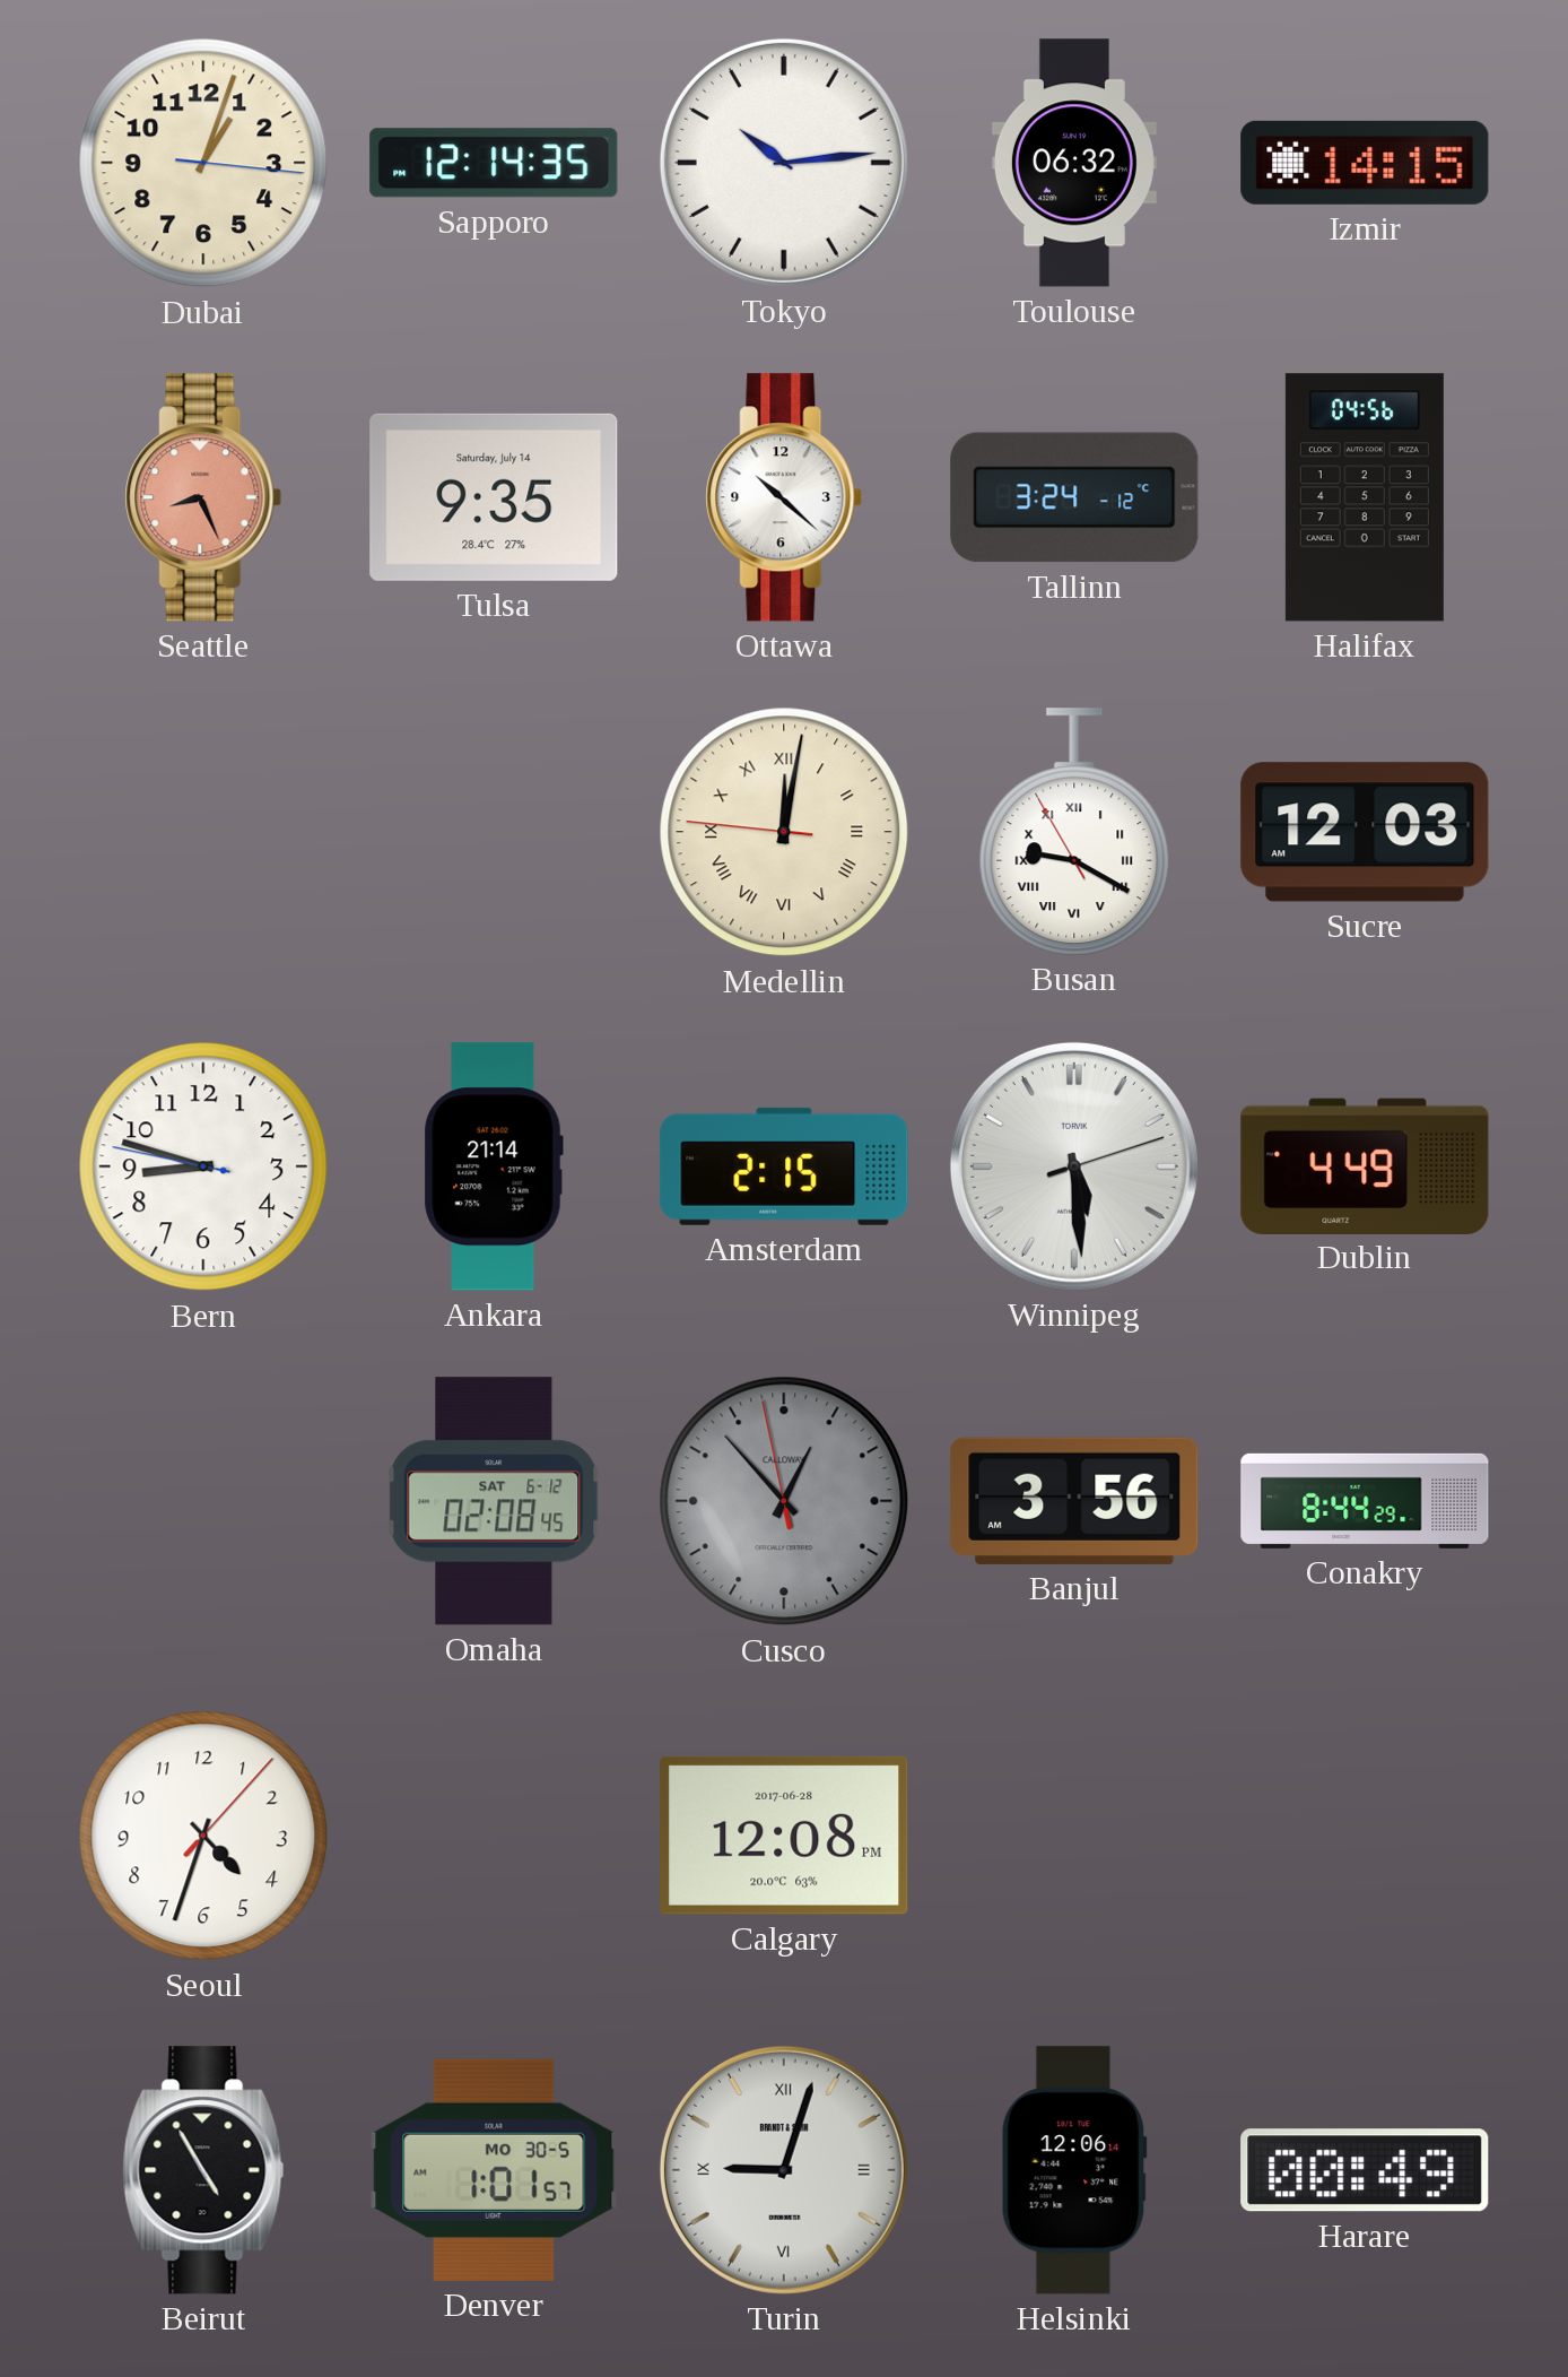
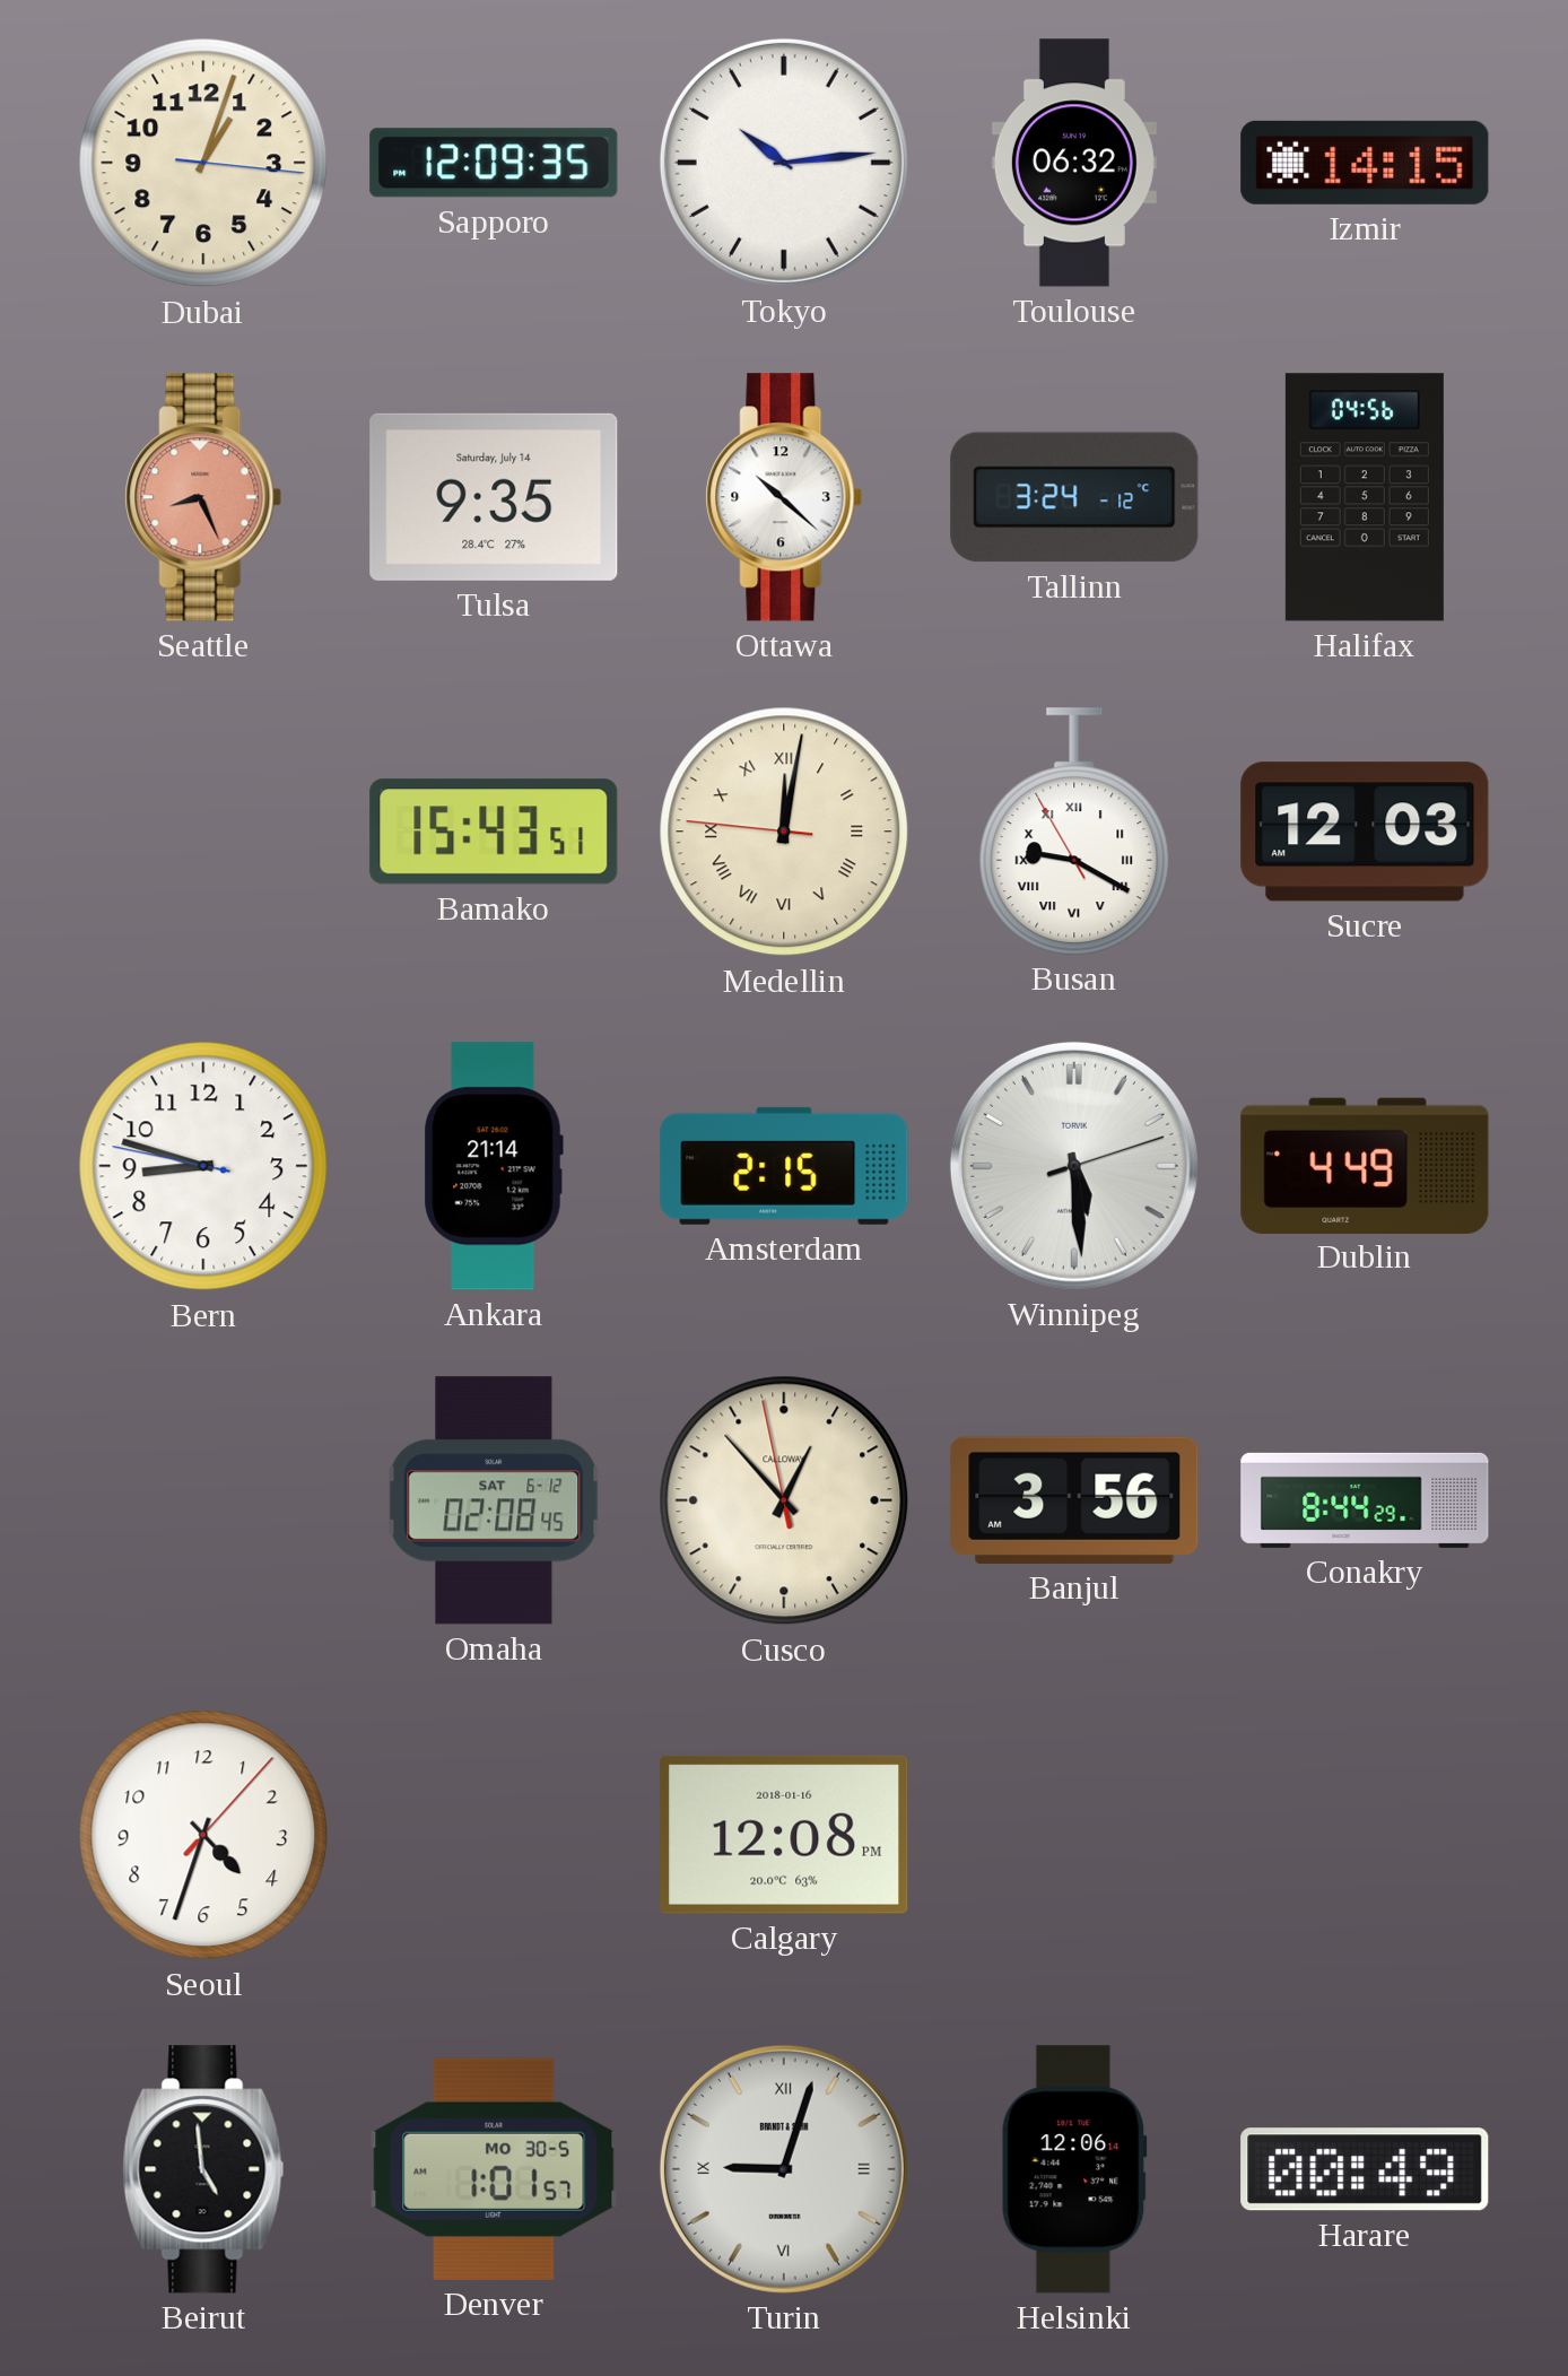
Sapporo: 12:14 -> 12:09
Bamako: none -> 15:43
Cusco dial: grey -> cream
Calgary date: 2017-06-28 -> 2018-01-16
Beirut: 4:55 -> 4:59
